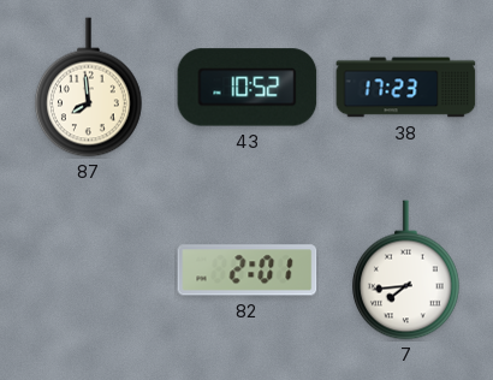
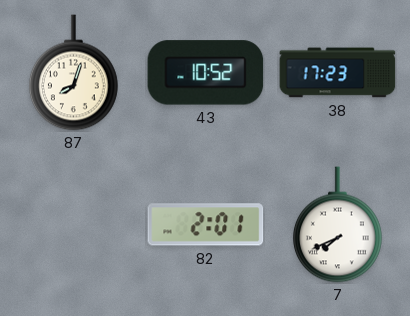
87: 7:59 -> 8:03
7: 7:44 -> 7:41
